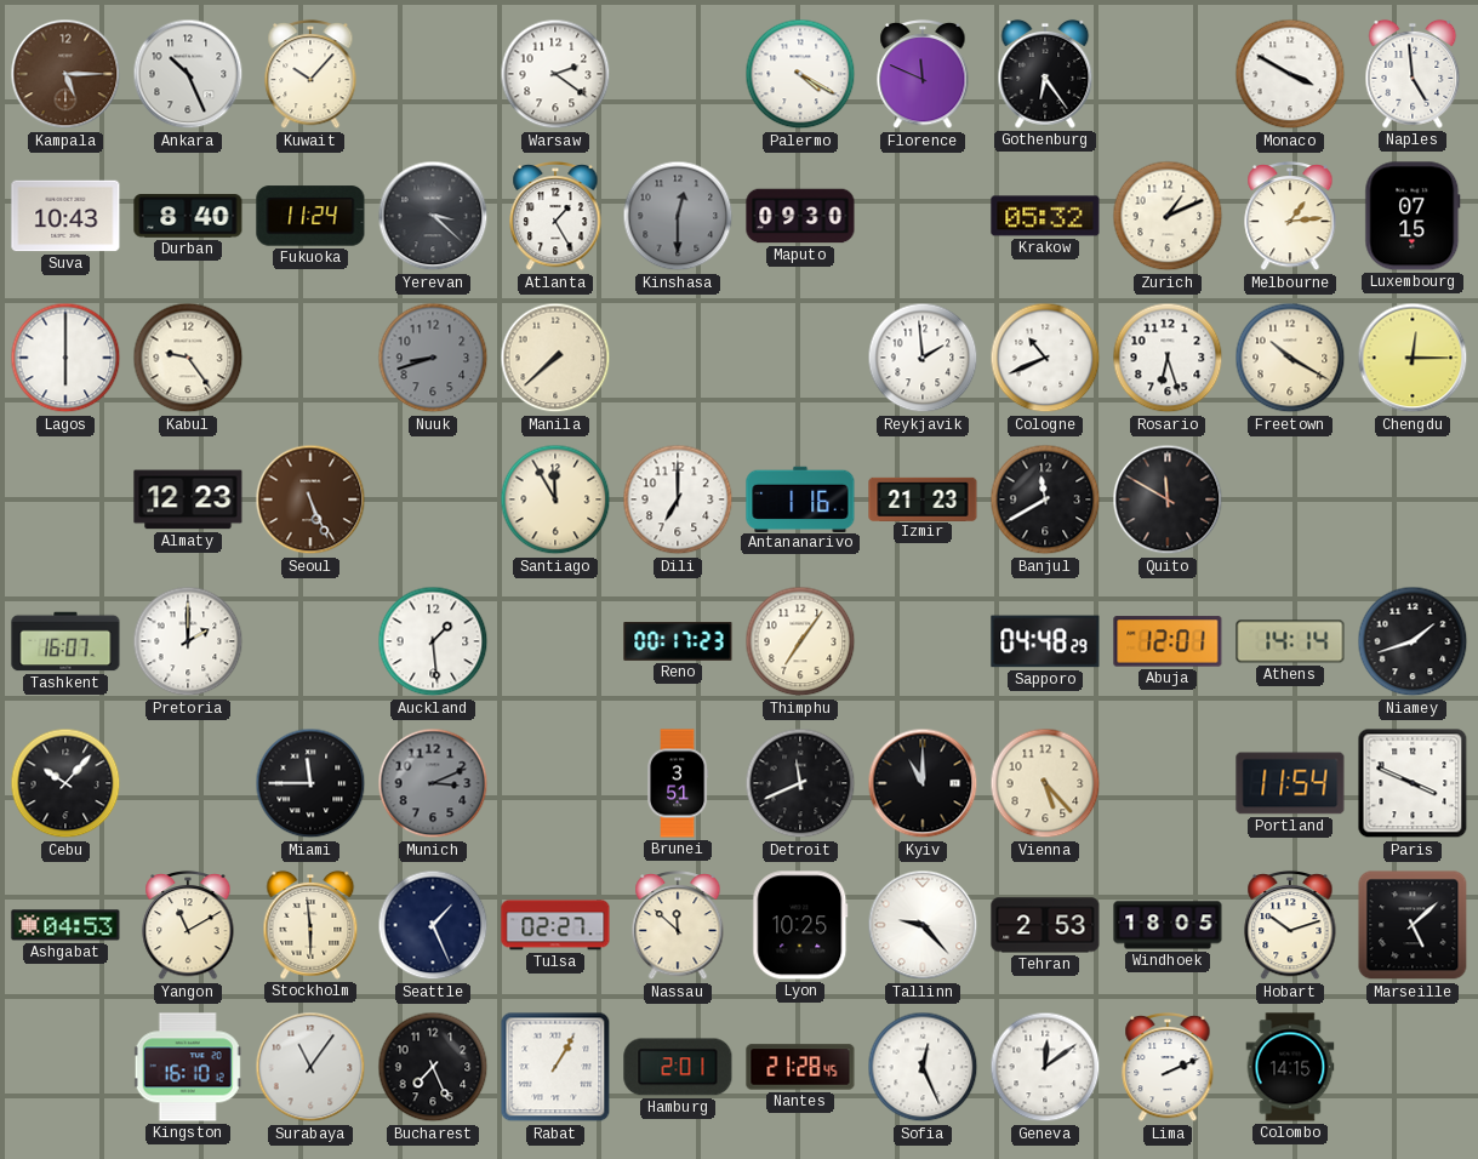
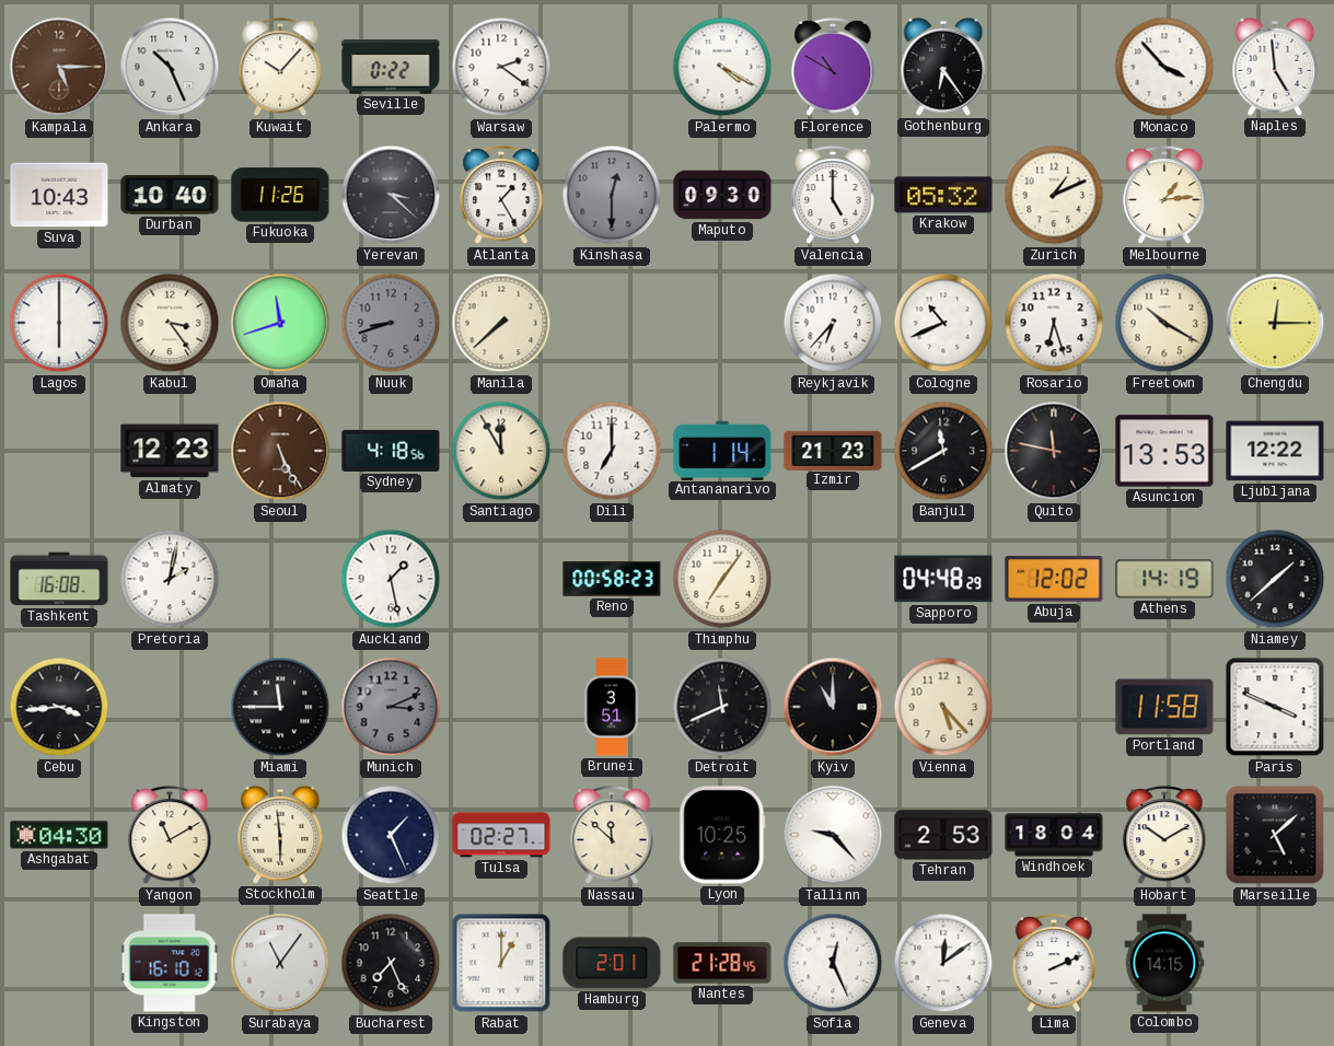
Seville: none -> 0:22
Florence: 11:49 -> 10:50
Monaco: 3:50 -> 3:53
Durban: 8:40 -> 10:40
Fukuoka: 11:24 -> 11:26
Valencia: none -> 5:00
Luxembourg: 07:15 -> none
Kabul: 9:24 -> 3:24
Omaha: none -> 11:42
Reykjavik: 1:59 -> 6:37
Sydney: none -> 4:18
Antananarivo: 1:16 -> 1:14
Quito: 11:50 -> 11:47
Asuncion: none -> 13:53
Ljubljana: none -> 12:22
Tashkent: 16:07 -> 16:08
Pretoria: 2:00 -> 2:02
Auckland: 1:29 -> 1:28
Reno: 00:17 -> 00:58
Abuja: 12:01 -> 12:02
Athens: 14:14 -> 14:19
Niamey: 1:42 -> 1:38
Cebu: 10:07 -> 3:44
Portland: 11:54 -> 11:58
Ashgabat: 04:53 -> 04:30
Windhoek: 18:05 -> 18:04
Hobart: 10:12 -> 10:10
Rabat: 1:05 -> 1:00
